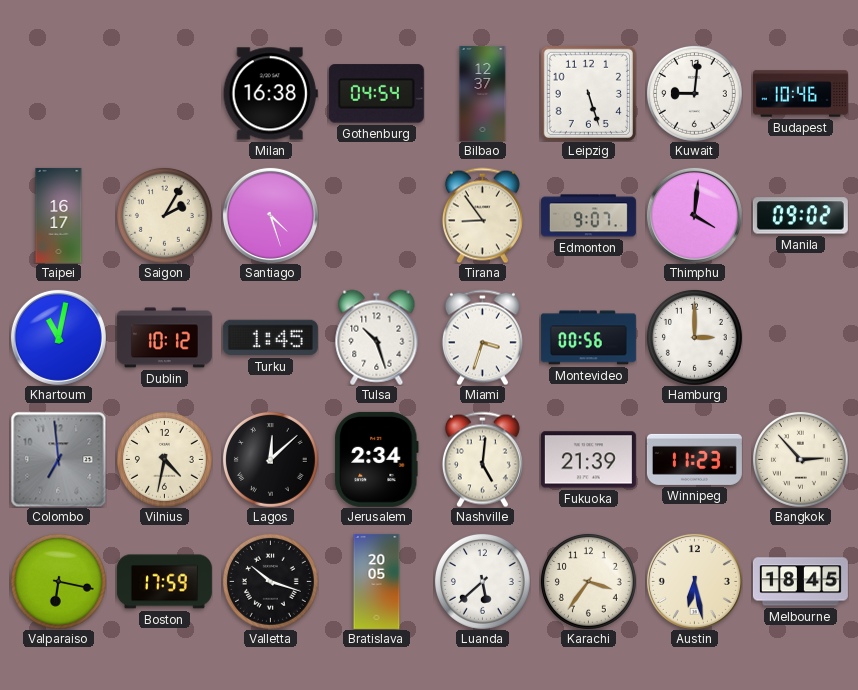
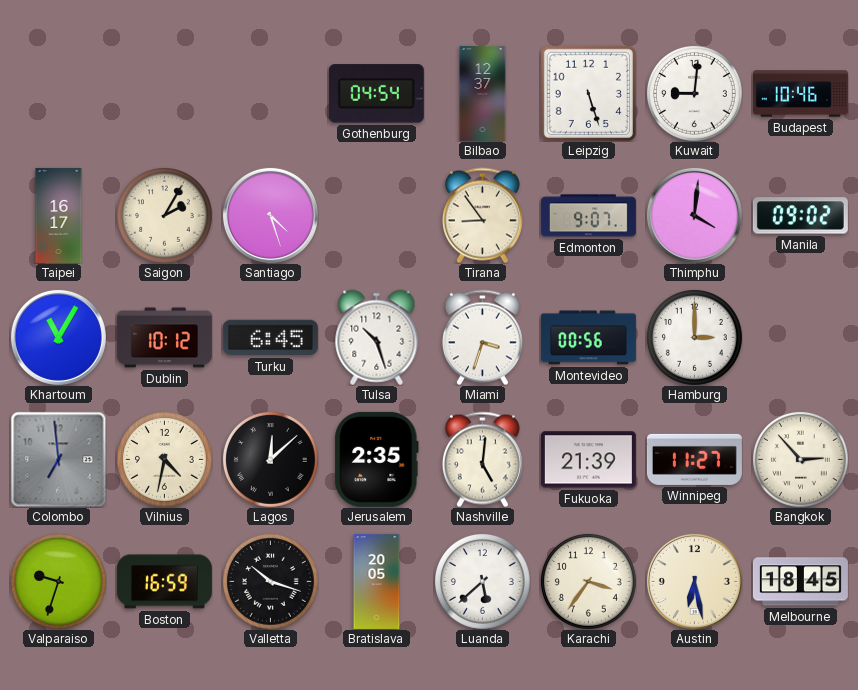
Milan: 16:38 -> none
Khartoum: 11:02 -> 11:05
Turku: 1:45 -> 6:45
Jerusalem: 2:34 -> 2:35
Winnipeg: 11:23 -> 11:27
Valparaiso: 6:17 -> 9:33
Boston: 17:59 -> 16:59
